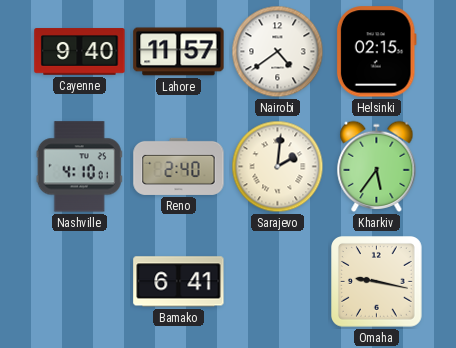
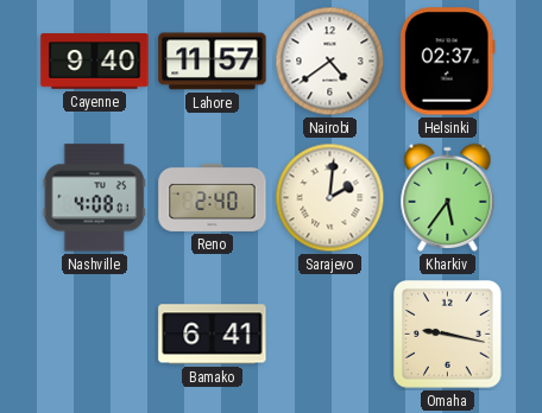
Helsinki: 02:15 -> 02:37
Nashville: 4:10 -> 4:08
